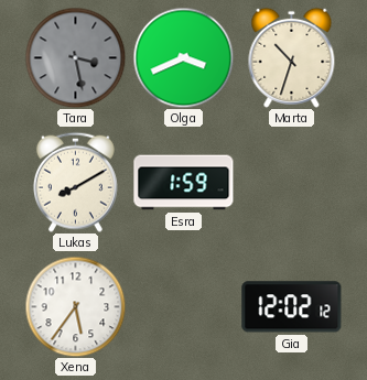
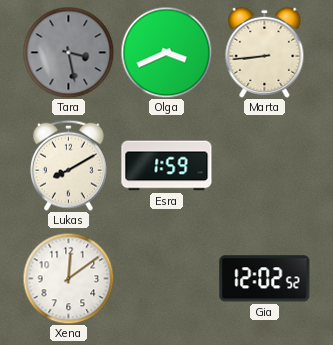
Marta: 10:33 -> 8:44
Xena: 5:36 -> 12:09
Gia: 12:02:12 -> 12:02:52
